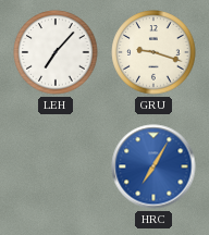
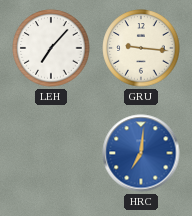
GRU: 9:18 -> 9:16
HRC: 7:05 -> 7:01
